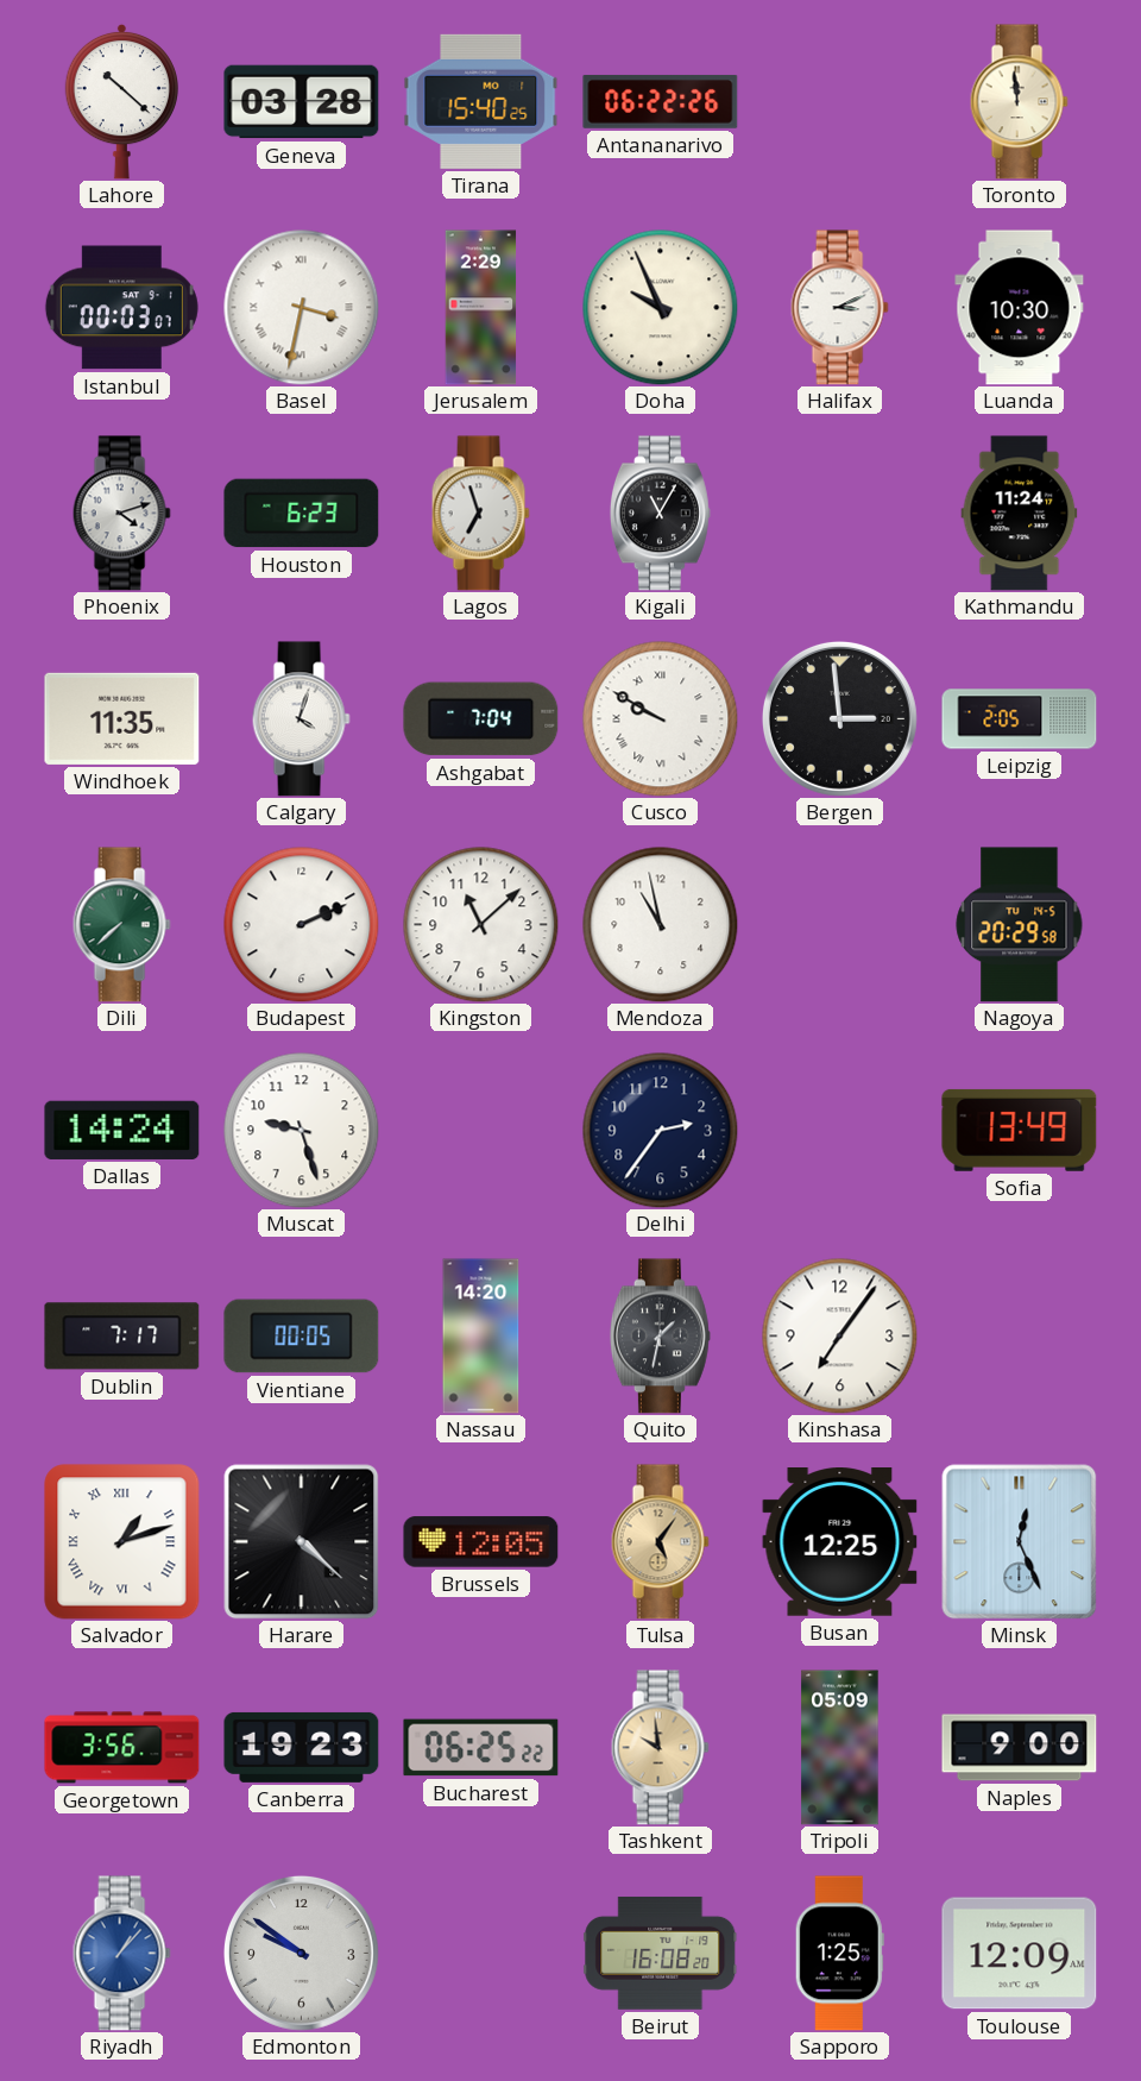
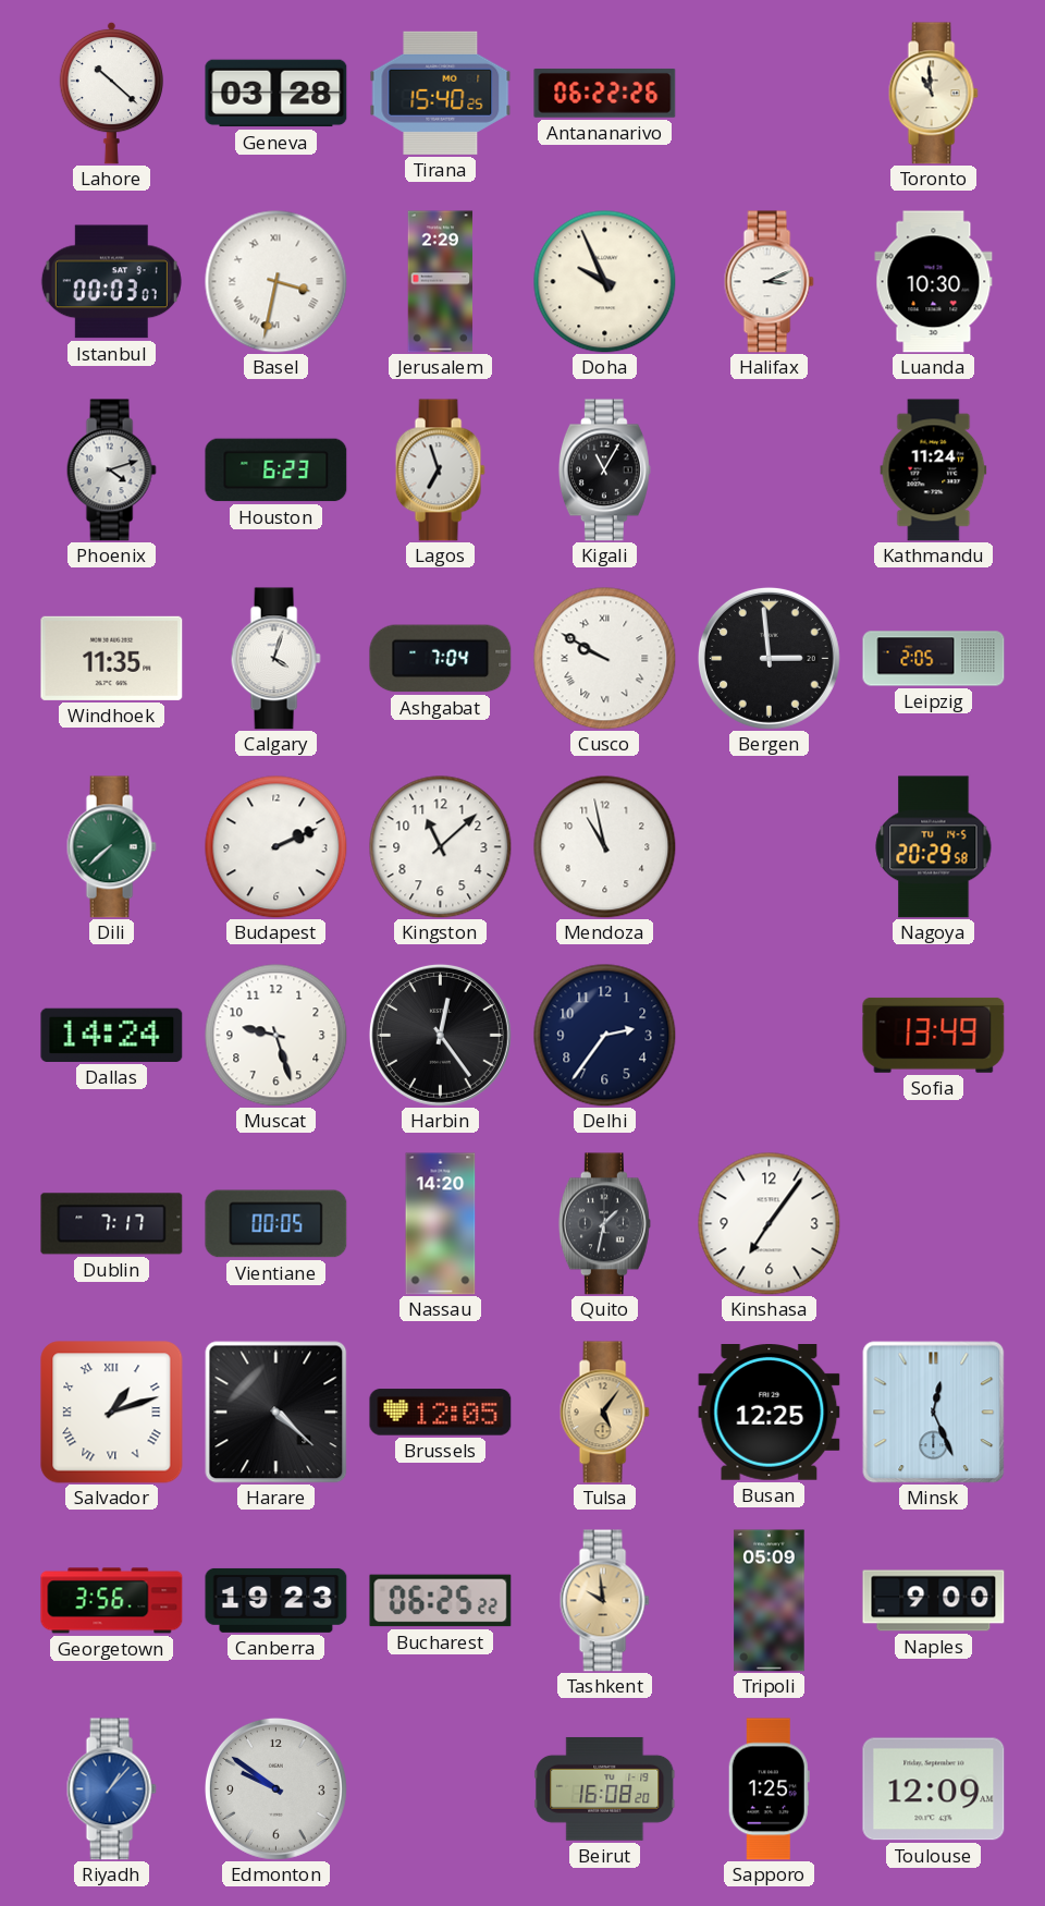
Toronto: 11:59 -> 10:59
Harbin: none -> 12:24
